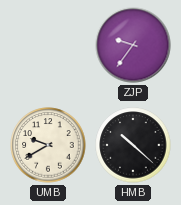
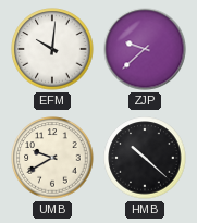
EFM: none -> 10:01
ZJP: 9:36 -> 9:38
